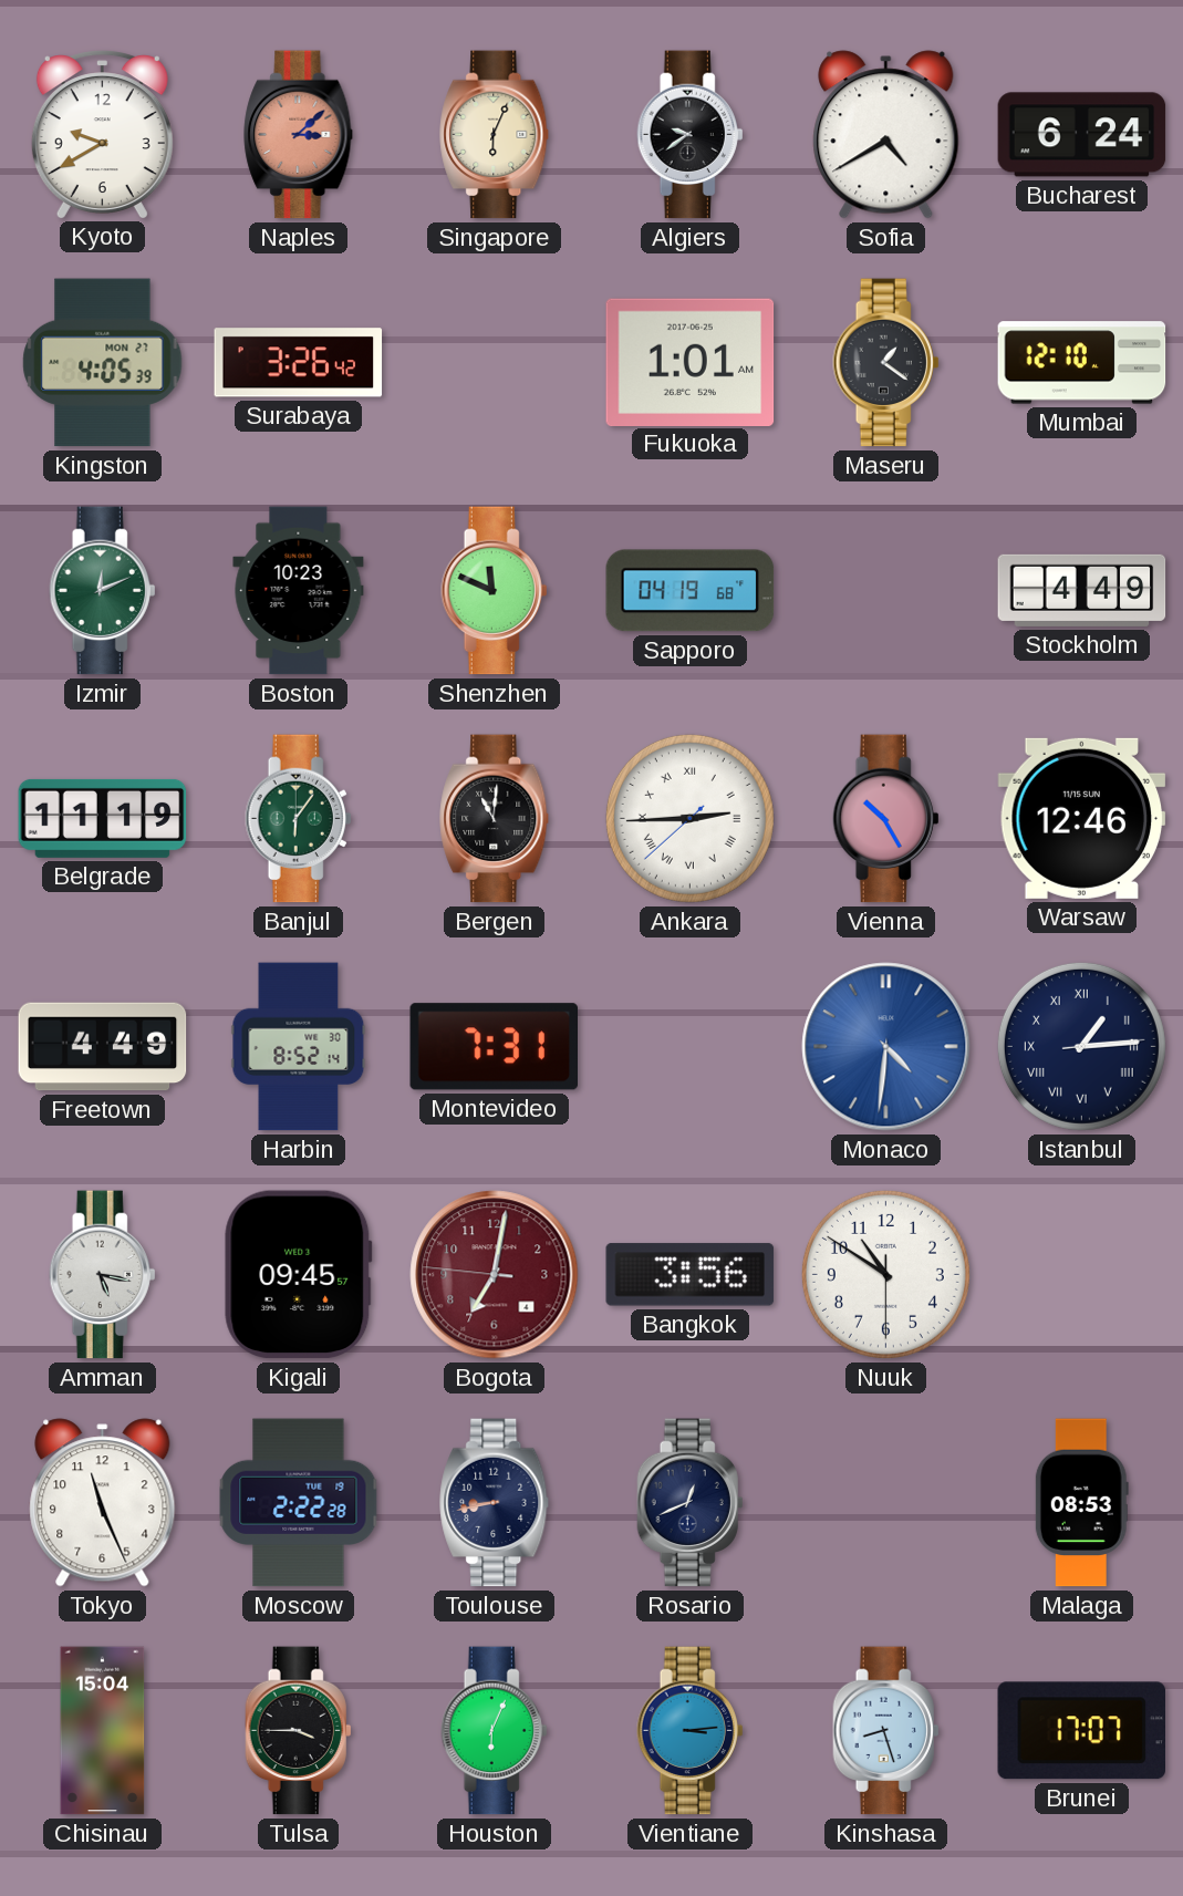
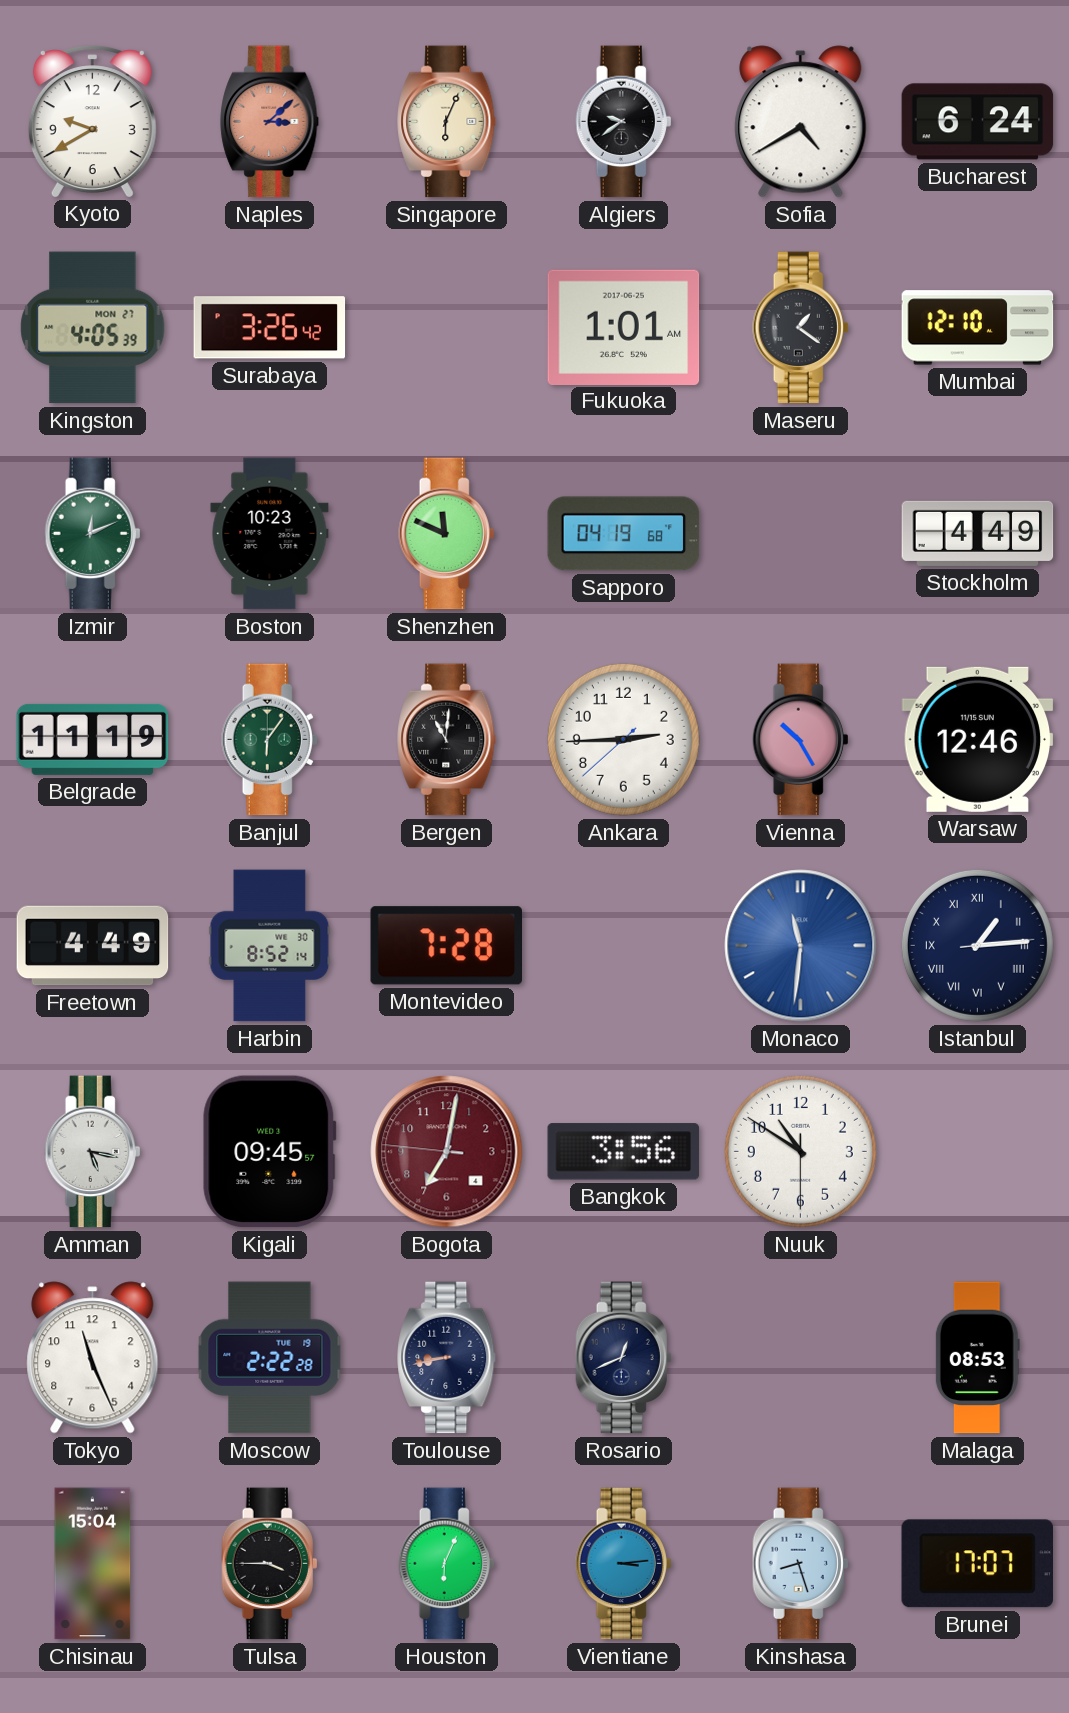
Ankara numerals: Roman -> Arabic
Montevideo: 7:31 -> 7:28
Monaco: 4:31 -> 11:31
